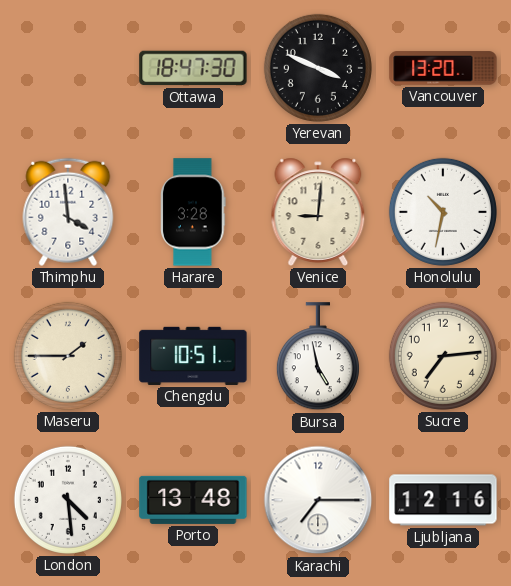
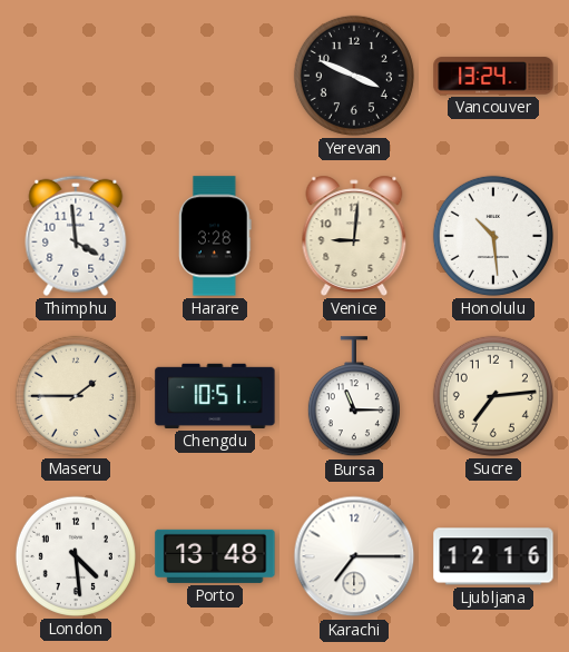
Ottawa: 18:47 -> none
Vancouver: 13:20 -> 13:24
Honolulu: 10:32 -> 10:29
Bursa: 4:58 -> 11:15
